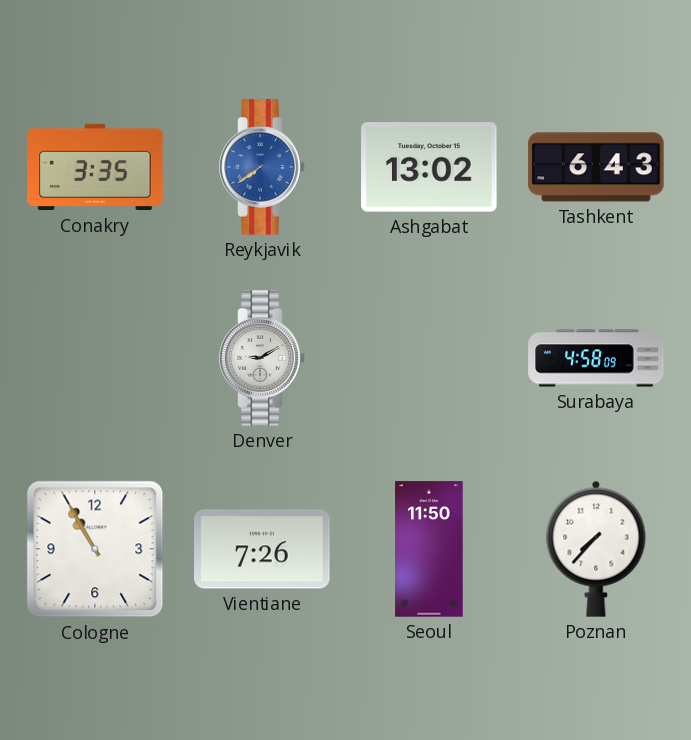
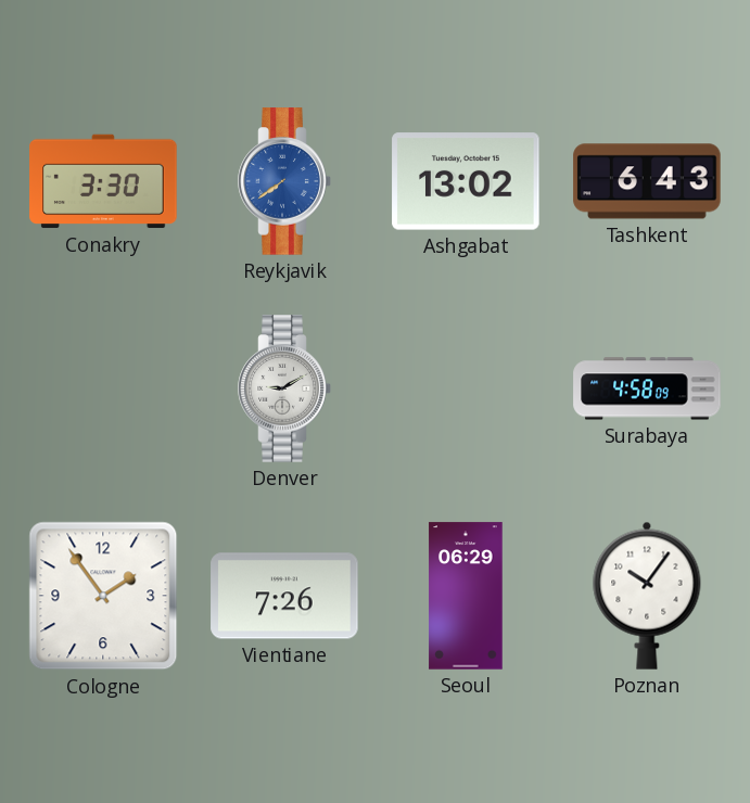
Conakry: 3:35 -> 3:30
Cologne: 10:55 -> 1:54
Seoul: 11:50 -> 06:29
Poznan: 7:37 -> 10:06
